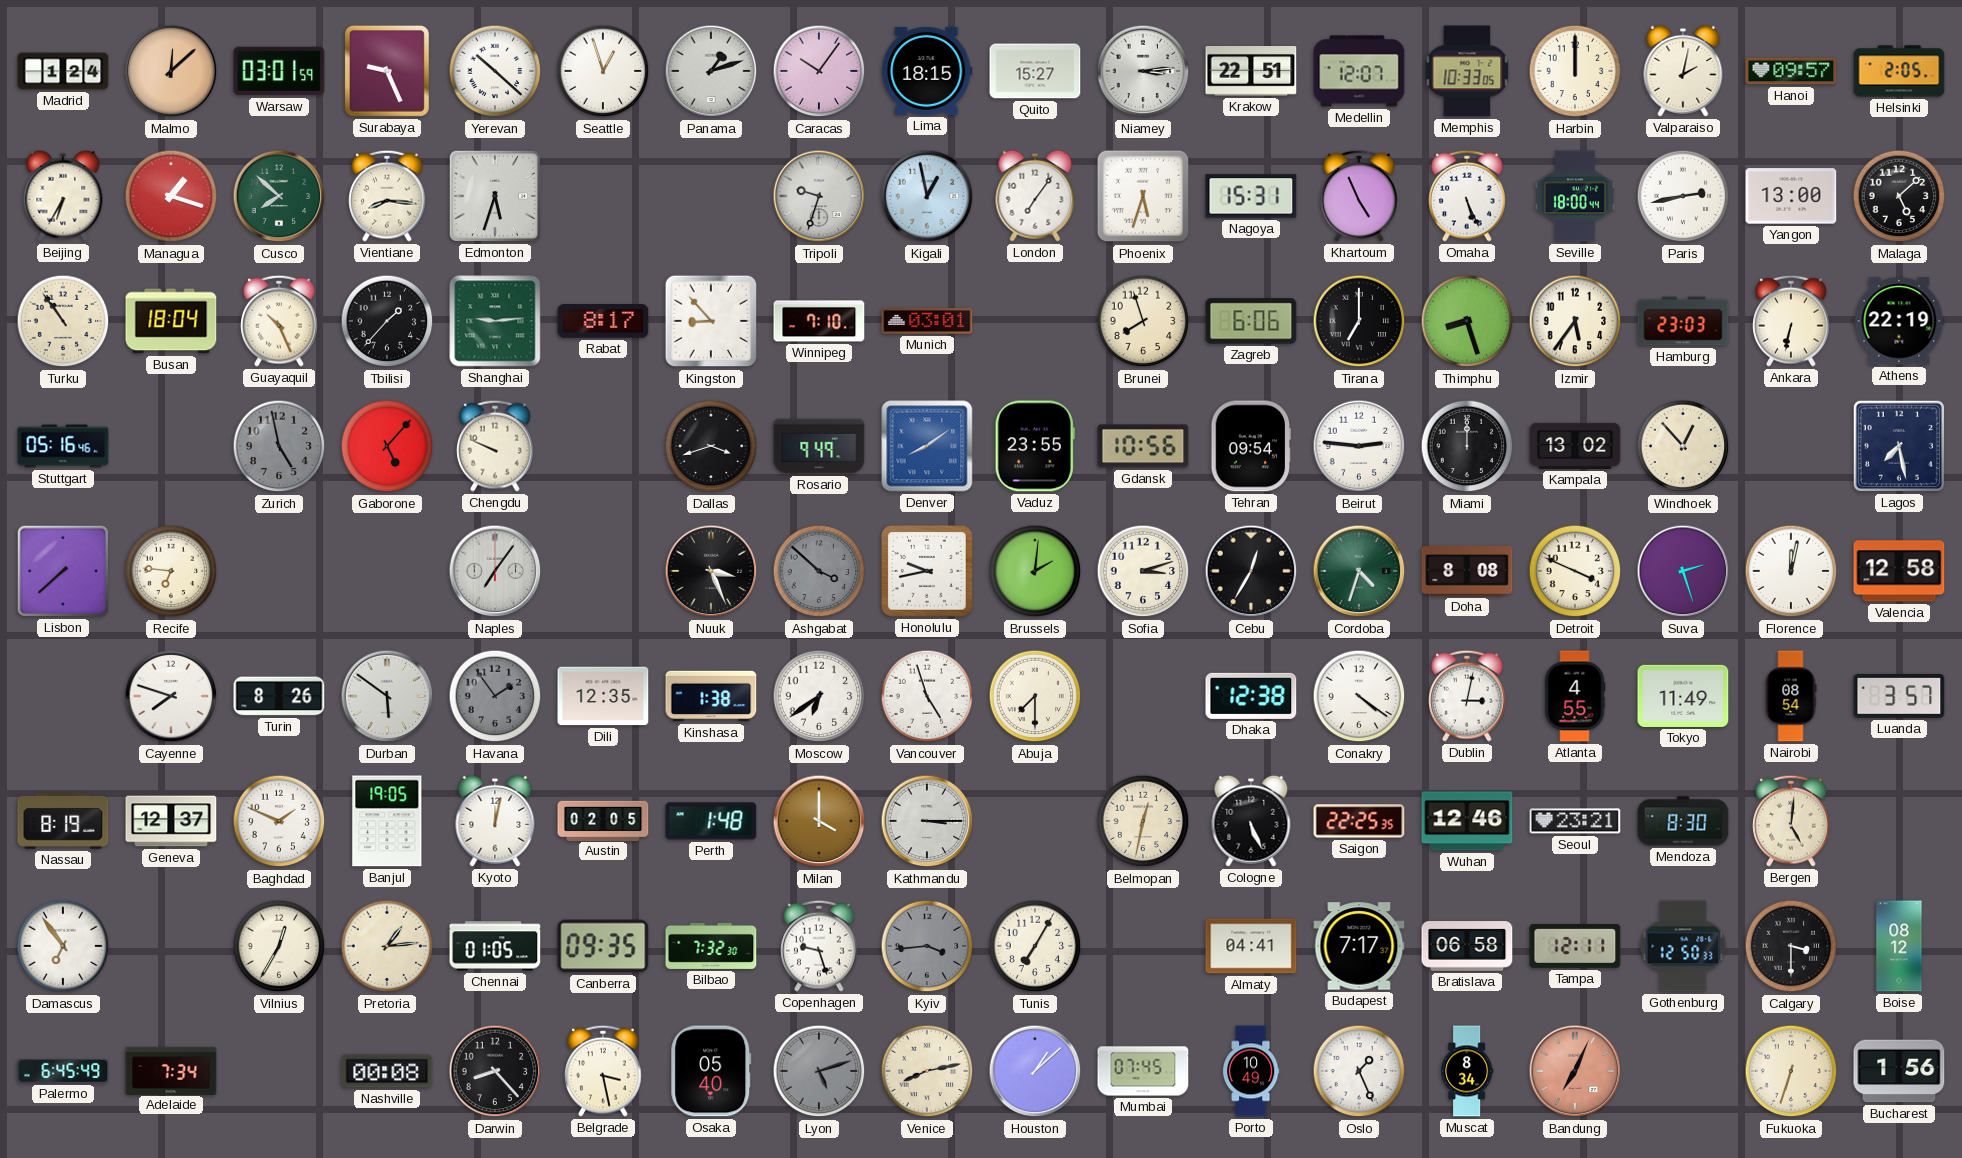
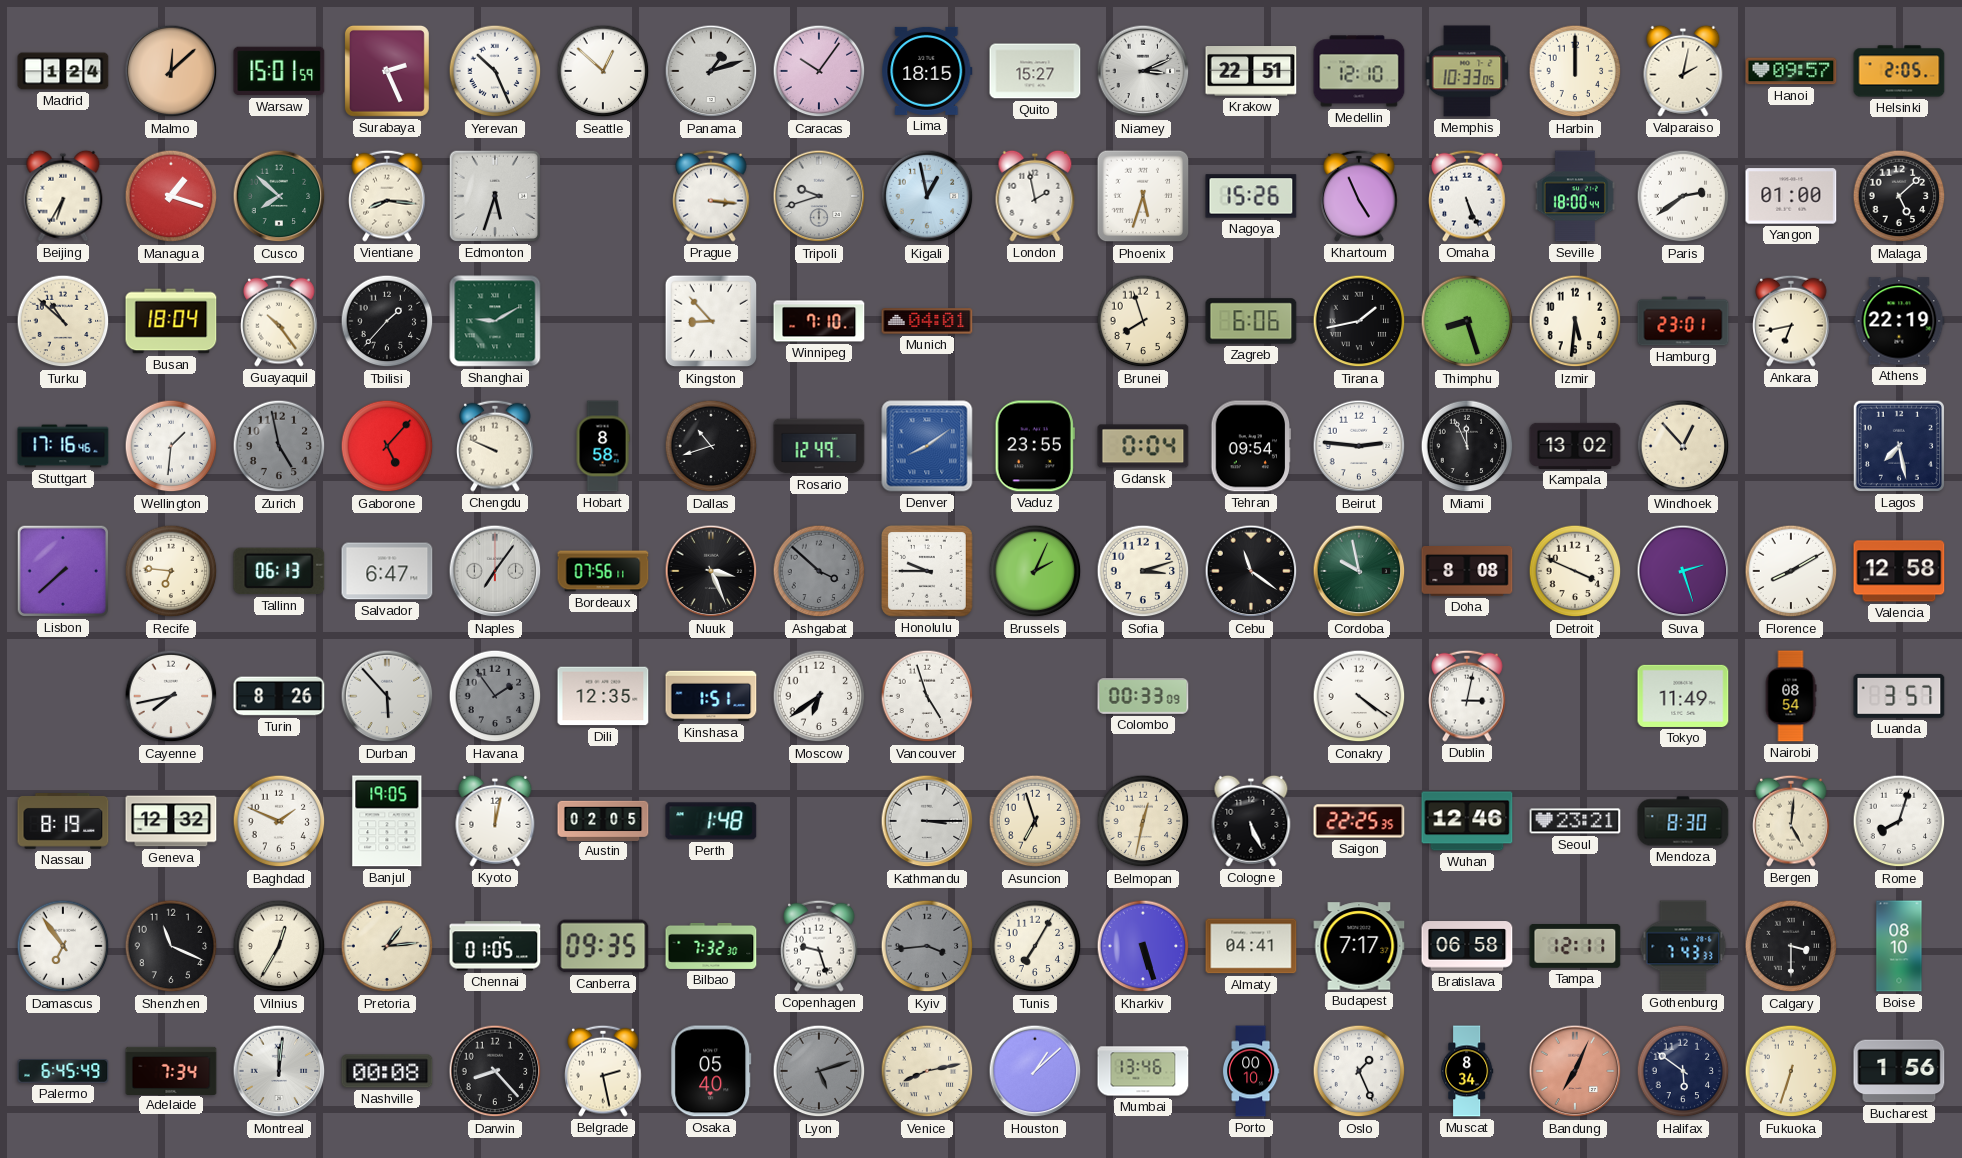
Warsaw: 03:01 -> 15:01
Surabaya: 9:26 -> 2:26
Yerevan: 10:22 -> 10:26
Seattle: 12:57 -> 12:52
Niamey: 3:14 -> 3:11
Medellin: 12:07 -> 12:10
Prague: none -> 3:16
Tripoli: 9:33 -> 9:42
London: 7:06 -> 1:58
Nagoya: 15:31 -> 15:26
Paris: 2:43 -> 2:39
Yangon: 13:00 -> 01:00
Turku: 10:54 -> 10:52
Guayaquil: 10:26 -> 10:24
Shanghai: 9:14 -> 9:10
Rabat: 8:17 -> none
Munich: 03:01 -> 04:01
Tirana: 7:00 -> 1:43
Izmir: 5:36 -> 5:31
Hamburg: 23:03 -> 23:01
Ankara: 6:32 -> 6:43
Stuttgart: 05:16 -> 17:16
Wellington: none -> 1:31
Hobart: none -> 8:58
Dallas: 3:42 -> 10:42
Rosario: 9:49 -> 12:49
Gdansk: 10:56 -> 0:04
Miami: 12:00 -> 11:56
Tallinn: none -> 06:13
Salvador: none -> 6:47
Bordeaux: none -> 07:56
Honolulu: 9:43 -> 9:45
Brussels: 2:01 -> 2:04
Cebu: 12:35 -> 11:21
Cordoba: 4:33 -> 9:58
Florence: 12:02 -> 8:10
Cayenne: 7:48 -> 7:43
Durban: 5:51 -> 5:53
Kinshasa: 1:38 -> 1:51
Abuja: 7:30 -> none
Colombo: none -> 00:33
Dhaka: 12:38 -> none
Atlanta: 4:55 -> none
Geneva: 12:37 -> 12:32
Milan: 4:00 -> none
Asuncion: none -> 6:57
Rome: none -> 8:03
Shenzhen: none -> 11:19
Kharkiv: none -> 5:27
Gothenburg: 12:50 -> 7:43
Boise: 08:12 -> 08:10
Montreal: none -> 12:01
Belgrade: 3:28 -> 2:28
Mumbai: 07:45 -> 13:46
Porto: 10:49 -> 00:10
Halifax: none -> 5:51
